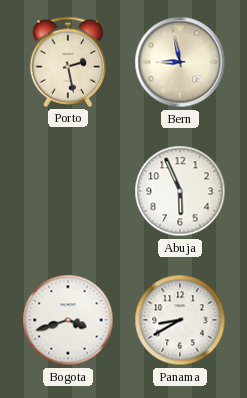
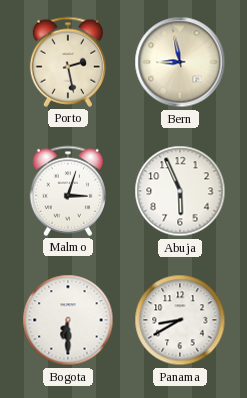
Malmo: none -> 3:03
Bogota: 3:42 -> 6:30
